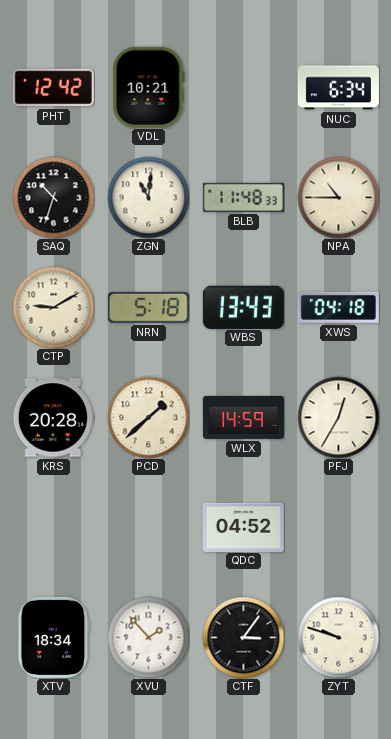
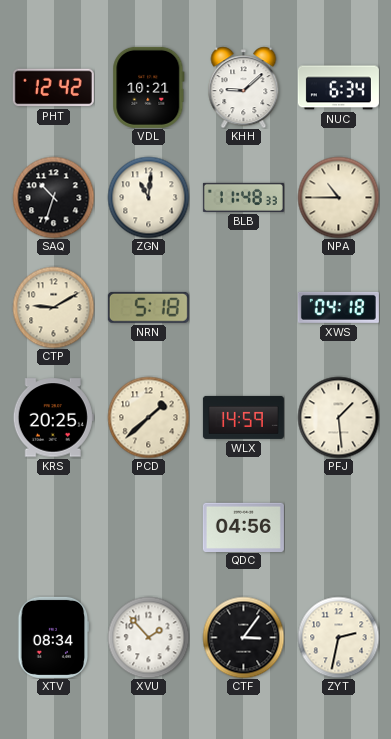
KHH: none -> 9:08
WBS: 13:43 -> none
KRS: 20:28 -> 20:25
PFJ: 12:35 -> 1:29
QDC: 04:52 -> 04:56
XTV: 18:34 -> 08:34
ZYT: 9:48 -> 2:32
